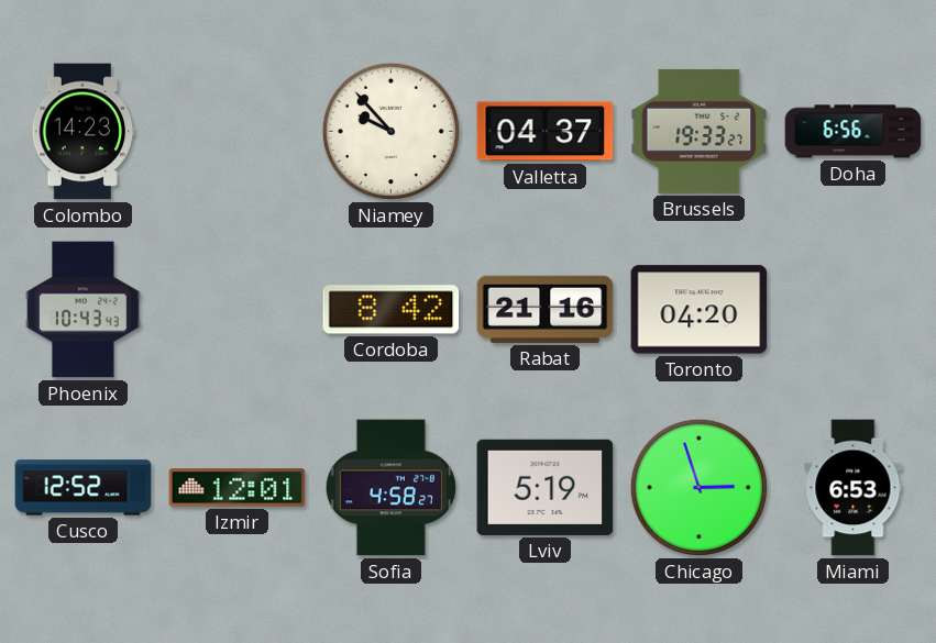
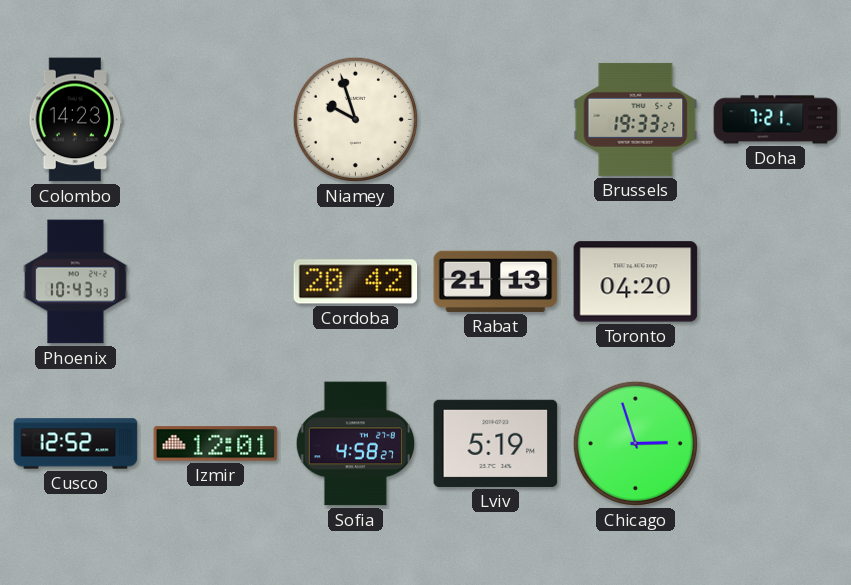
Niamey: 9:53 -> 9:57
Valletta: 04:37 -> none
Doha: 6:56 -> 7:21
Cordoba: 8:42 -> 20:42
Rabat: 21:16 -> 21:13
Miami: 6:53 -> none
